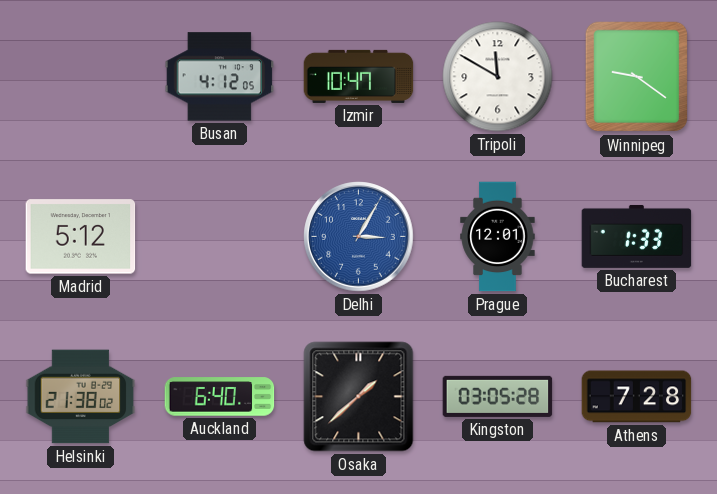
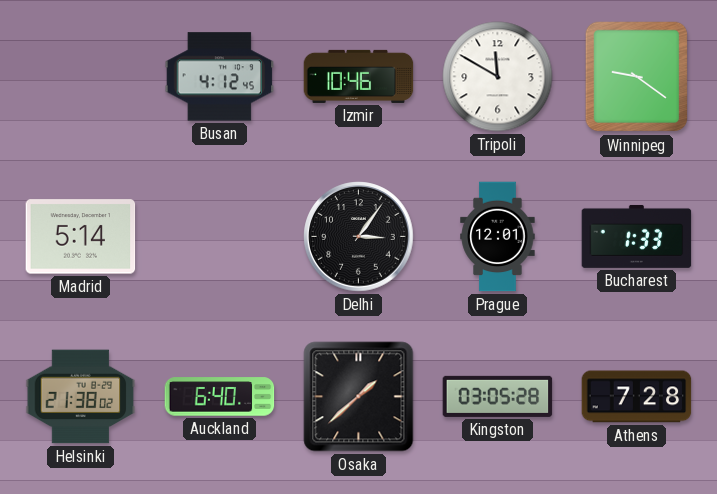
Busan: 4:12:05 -> 4:12:45
Izmir: 10:47 -> 10:46
Madrid: 5:12 -> 5:14
Delhi: 3:05 -> 3:06
Delhi dial: blue -> black
